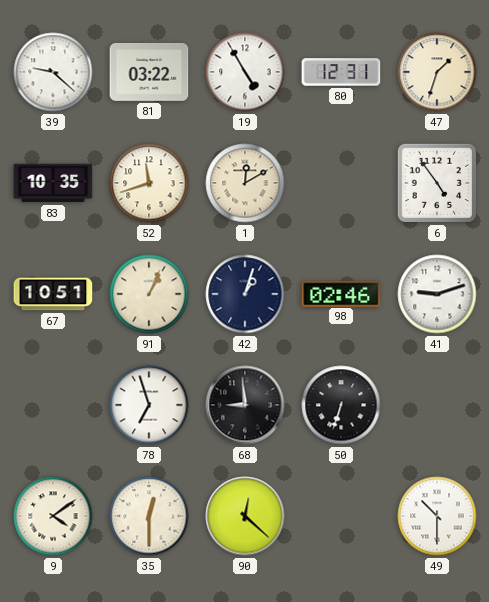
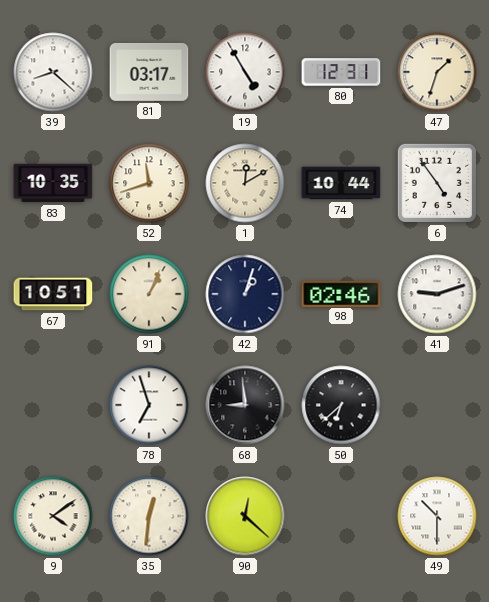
39: 9:22 -> 8:22
81: 03:22 -> 03:17
74: none -> 10:44
50: 6:33 -> 6:38
35: 12:30 -> 12:31
